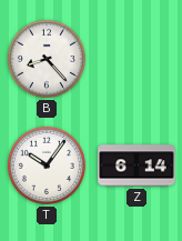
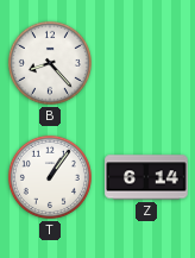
T: 10:06 -> 1:06
